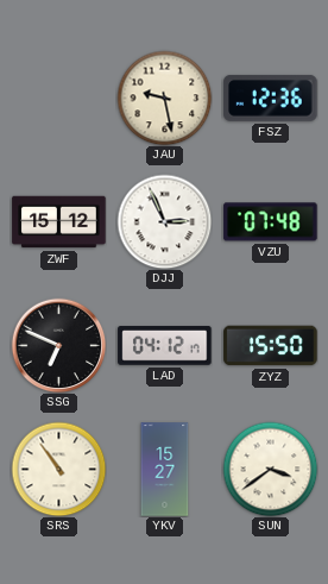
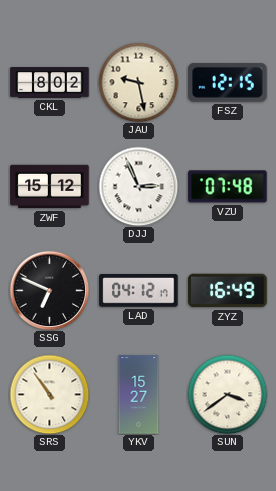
CKL: none -> 8:02
FSZ: 12:36 -> 12:15
ZYZ: 15:50 -> 16:49
